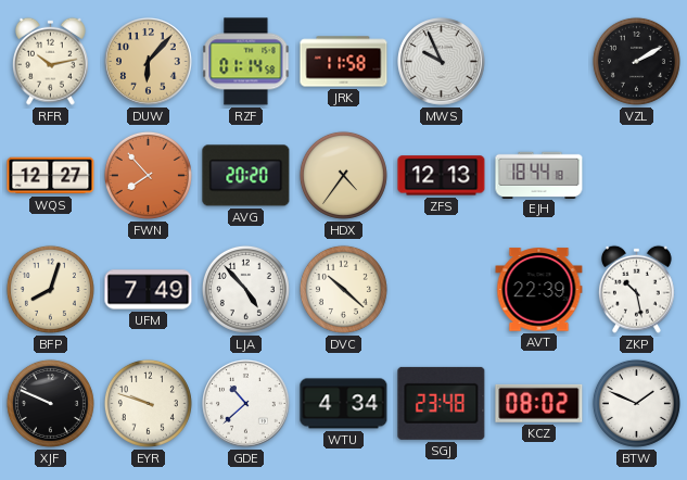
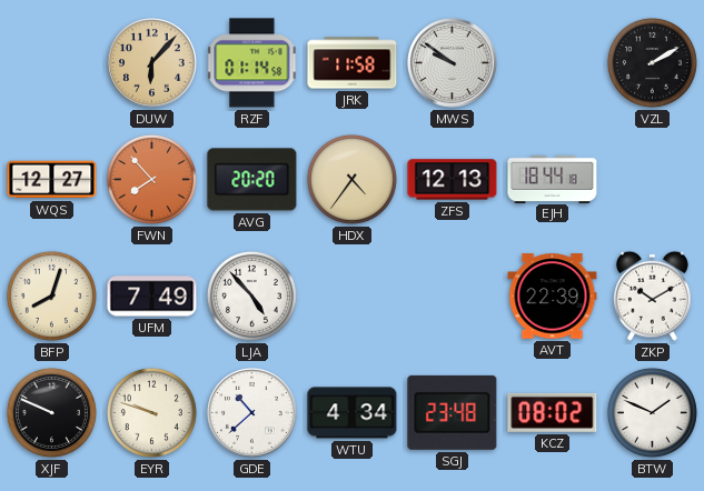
RFR: 10:13 -> none
MWS: 9:56 -> 9:51
DVC: 10:22 -> none
ZKP: 10:28 -> 10:10
